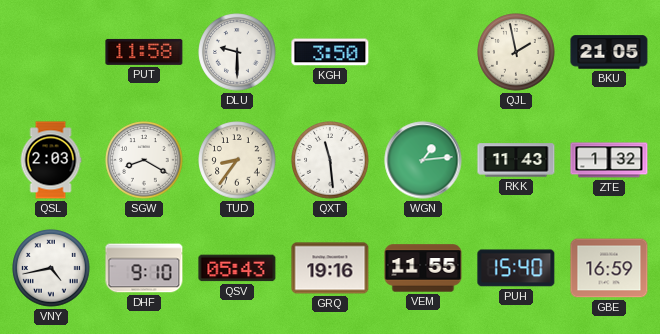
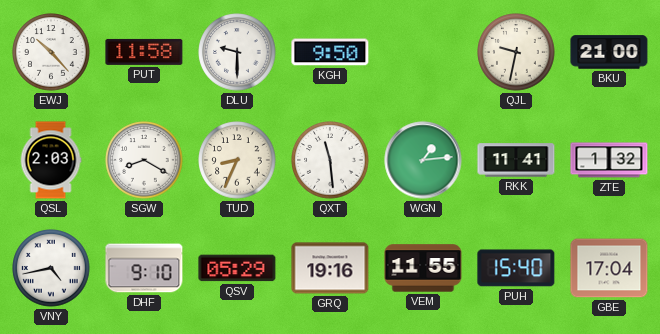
EWJ: none -> 10:23
KGH: 3:50 -> 9:50
QJL: 1:58 -> 9:32
BKU: 21:05 -> 21:00
TUD: 8:36 -> 8:34
RKK: 11:43 -> 11:41
QSV: 05:43 -> 05:29
GBE: 16:59 -> 17:04
